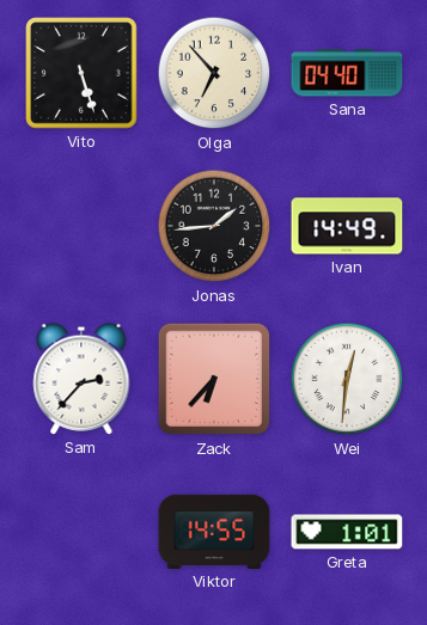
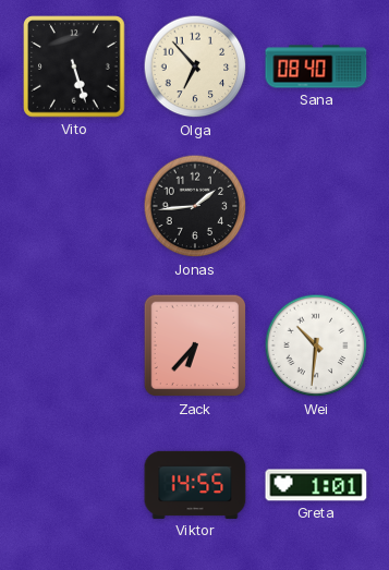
Sana: 04:40 -> 08:40
Ivan: 14:49 -> none
Sam: 2:37 -> none
Wei: 12:31 -> 10:31
